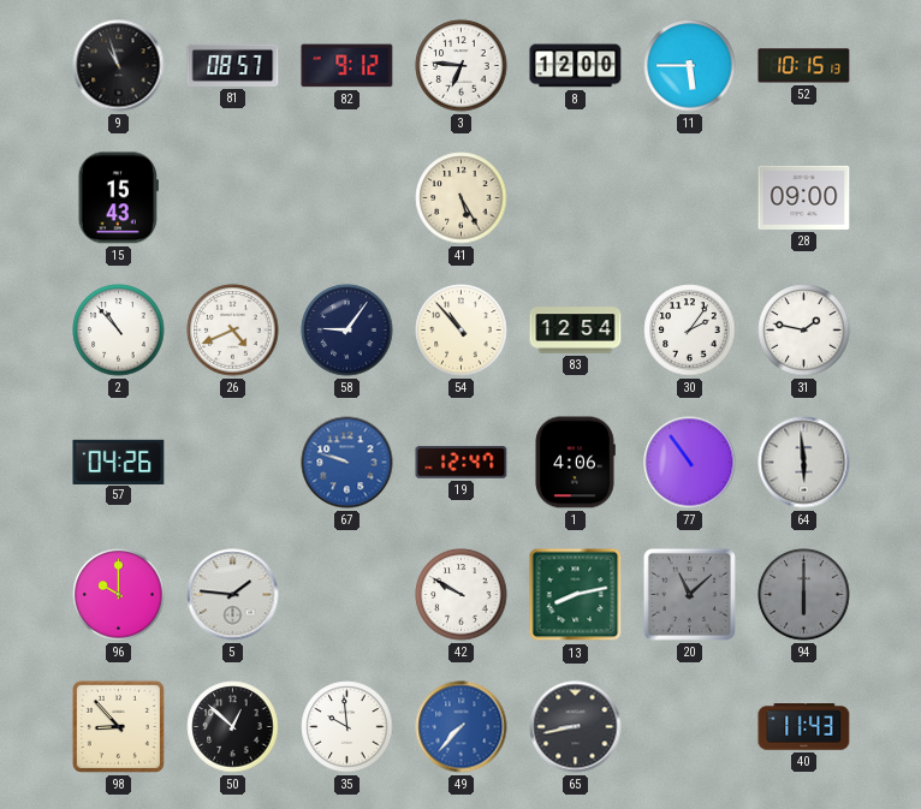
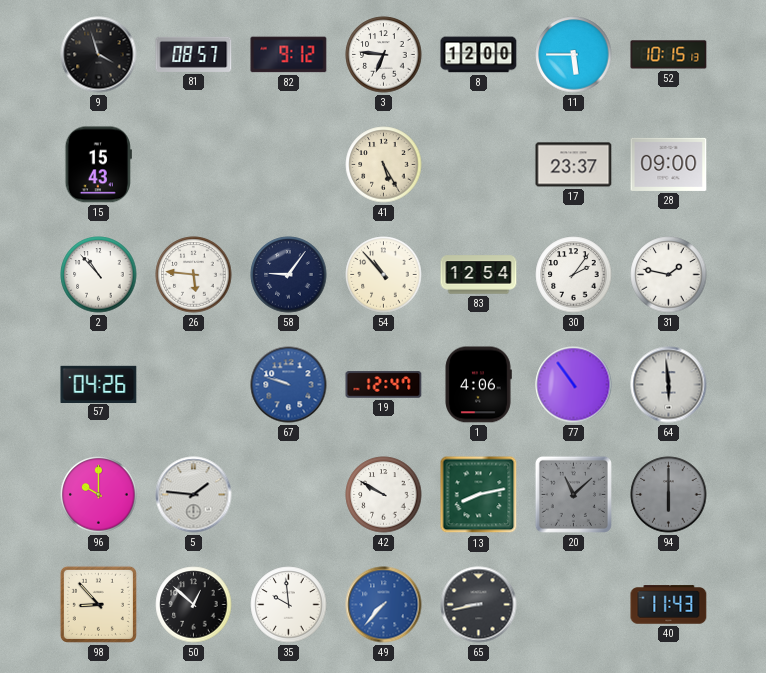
9: 10:57 -> 3:57
17: none -> 23:37
26: 4:41 -> 5:46
